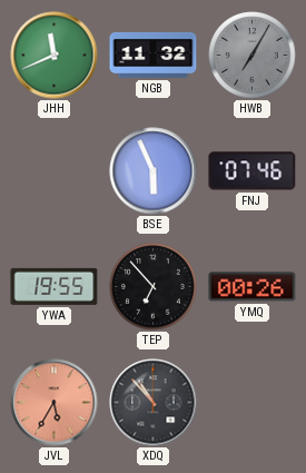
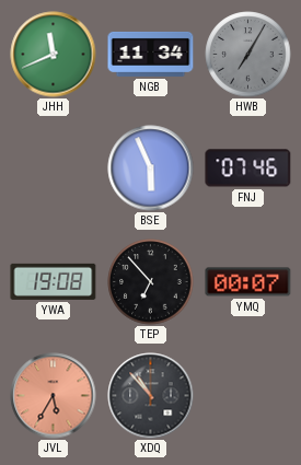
NGB: 11:32 -> 11:34
YWA: 19:55 -> 19:08
YMQ: 00:26 -> 00:07
